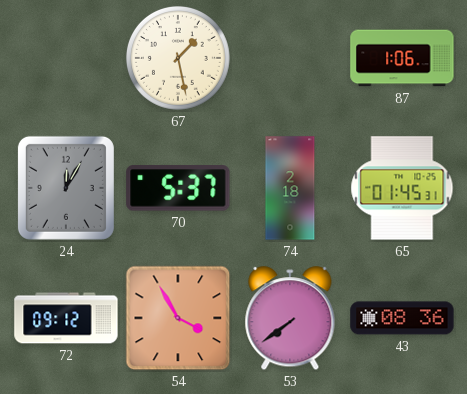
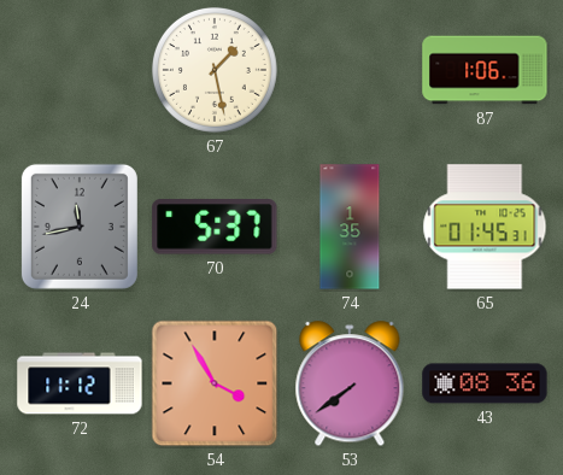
24: 12:05 -> 11:43
74: 2:18 -> 1:35
72: 09:12 -> 11:12
